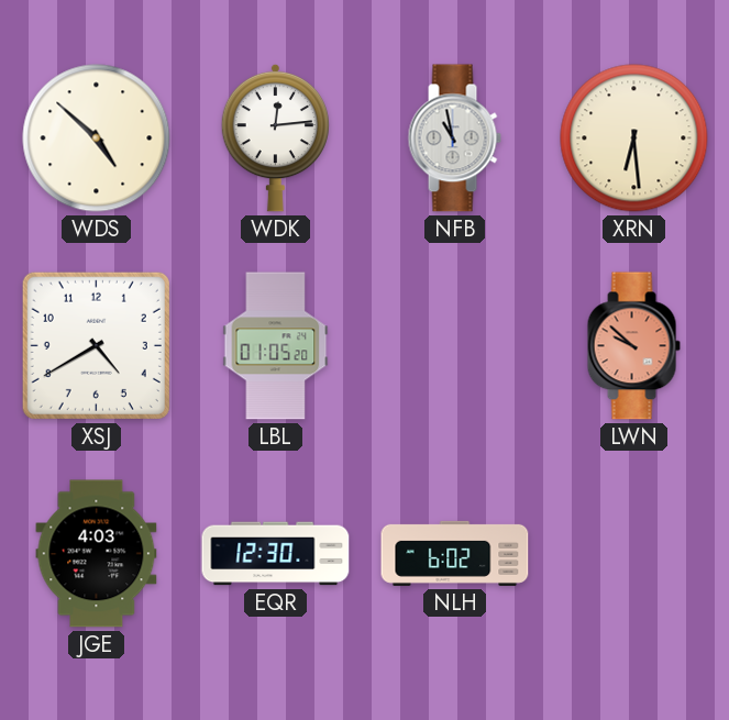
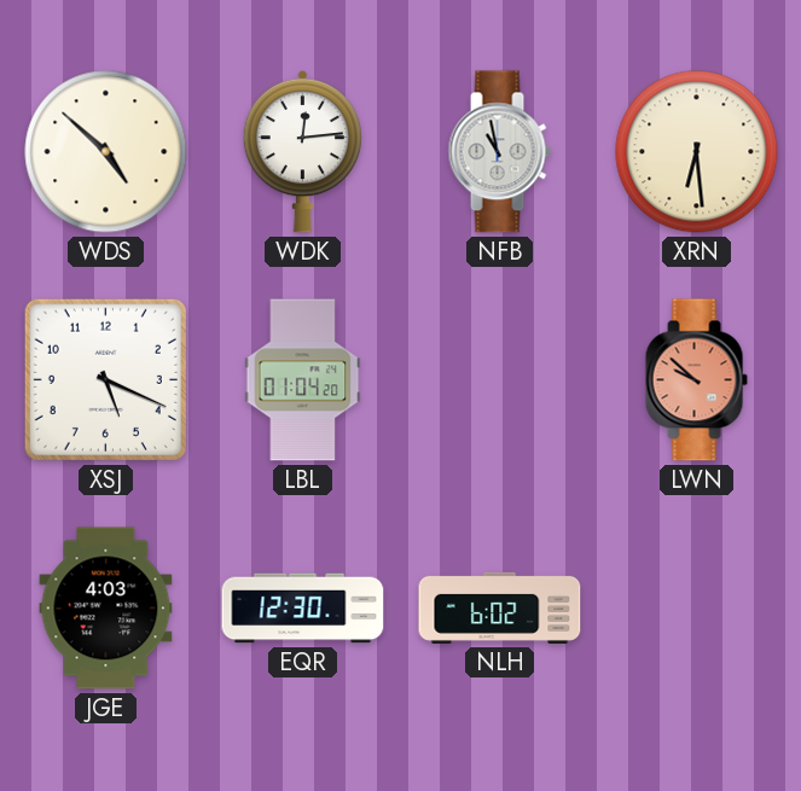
XSJ: 4:40 -> 5:19
LBL: 01:05 -> 01:04
